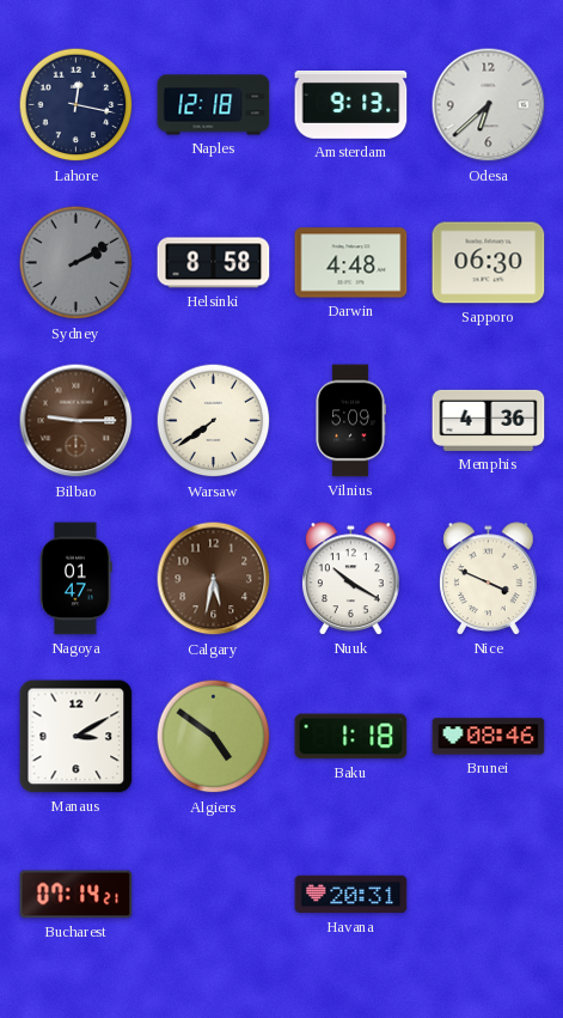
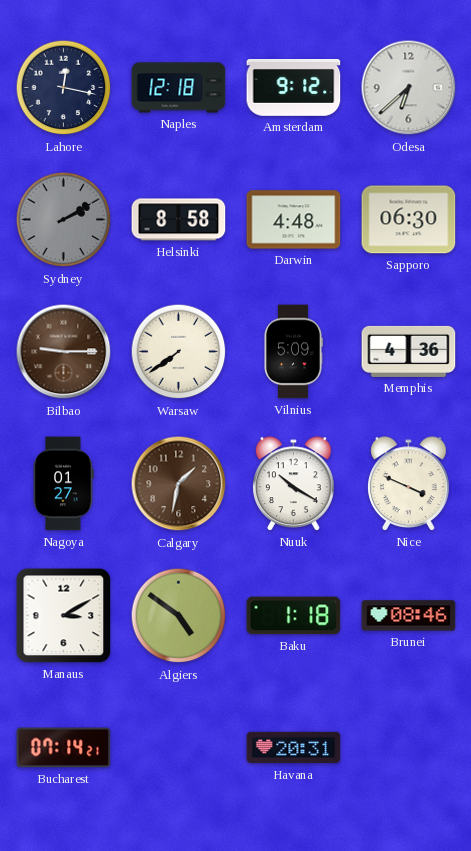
Amsterdam: 9:13 -> 9:12
Nagoya: 01:47 -> 01:27
Calgary: 5:32 -> 1:32
